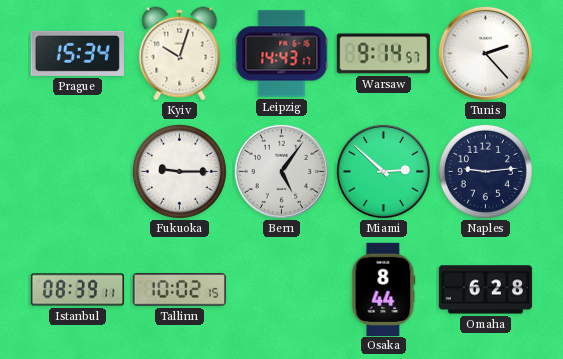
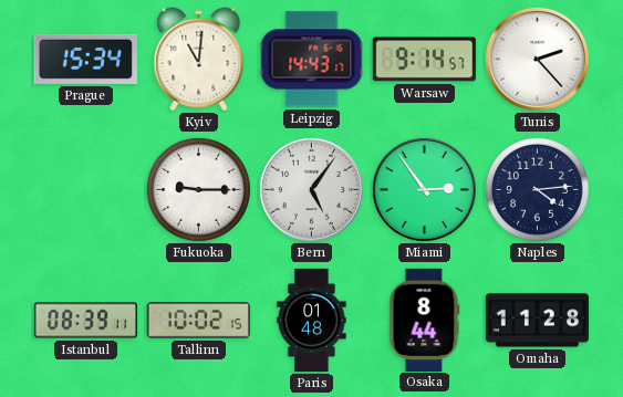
Kyiv: 10:03 -> 11:01
Miami: 2:52 -> 2:54
Naples: 9:14 -> 4:14
Paris: none -> 01:48
Omaha: 6:28 -> 11:28
